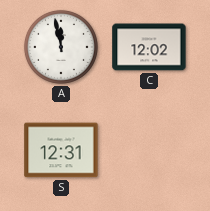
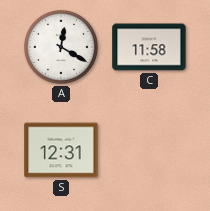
A: 11:58 -> 12:20
C: 12:02 -> 11:58
